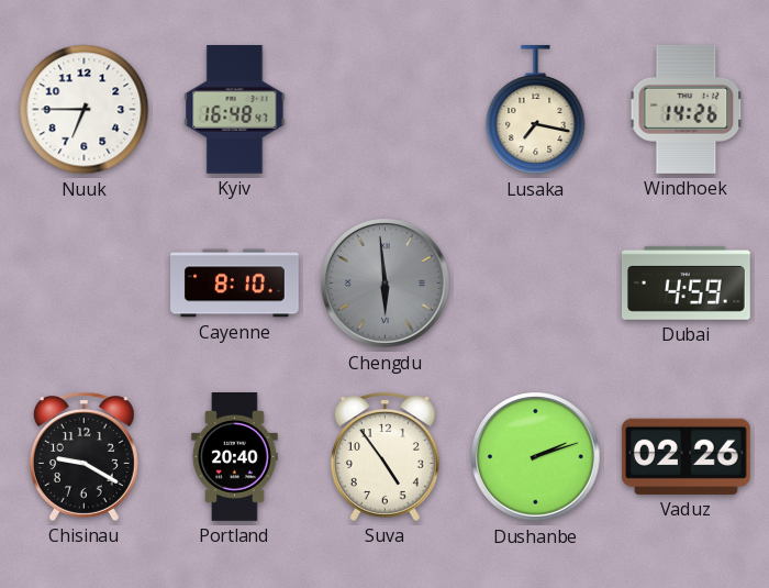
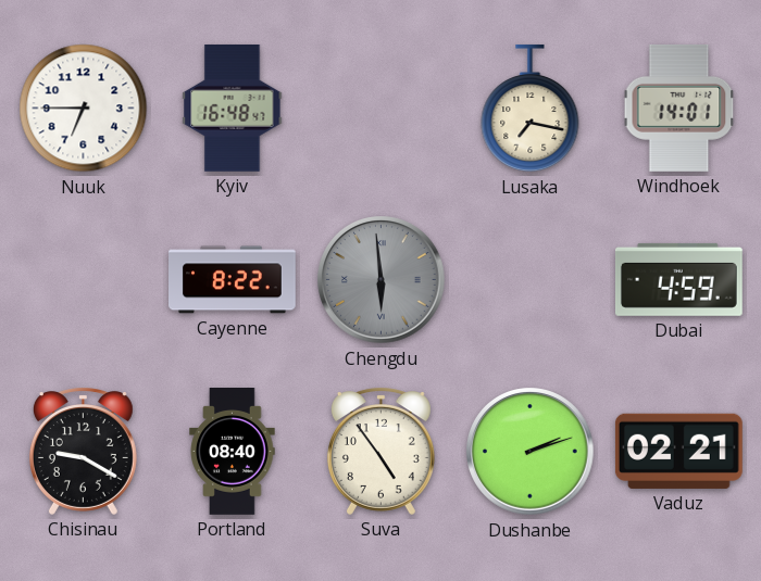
Windhoek: 14:26 -> 14:01
Cayenne: 8:10 -> 8:22
Portland: 20:40 -> 08:40
Vaduz: 02:26 -> 02:21
